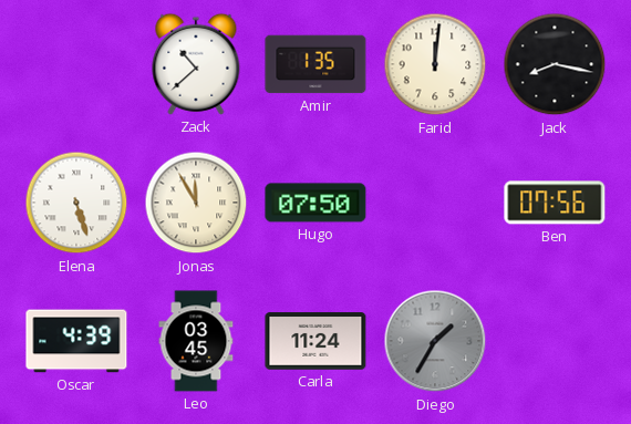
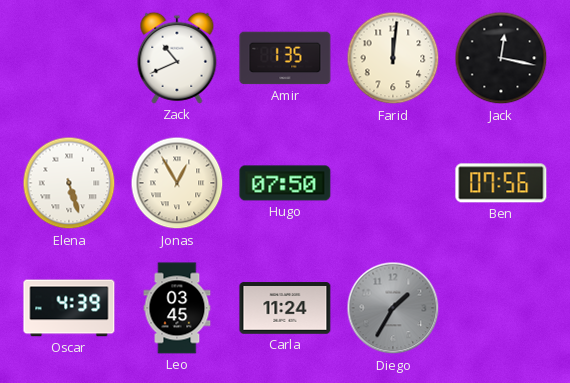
Zack: 10:38 -> 10:41
Jack: 8:17 -> 12:17
Jonas: 11:55 -> 12:55
